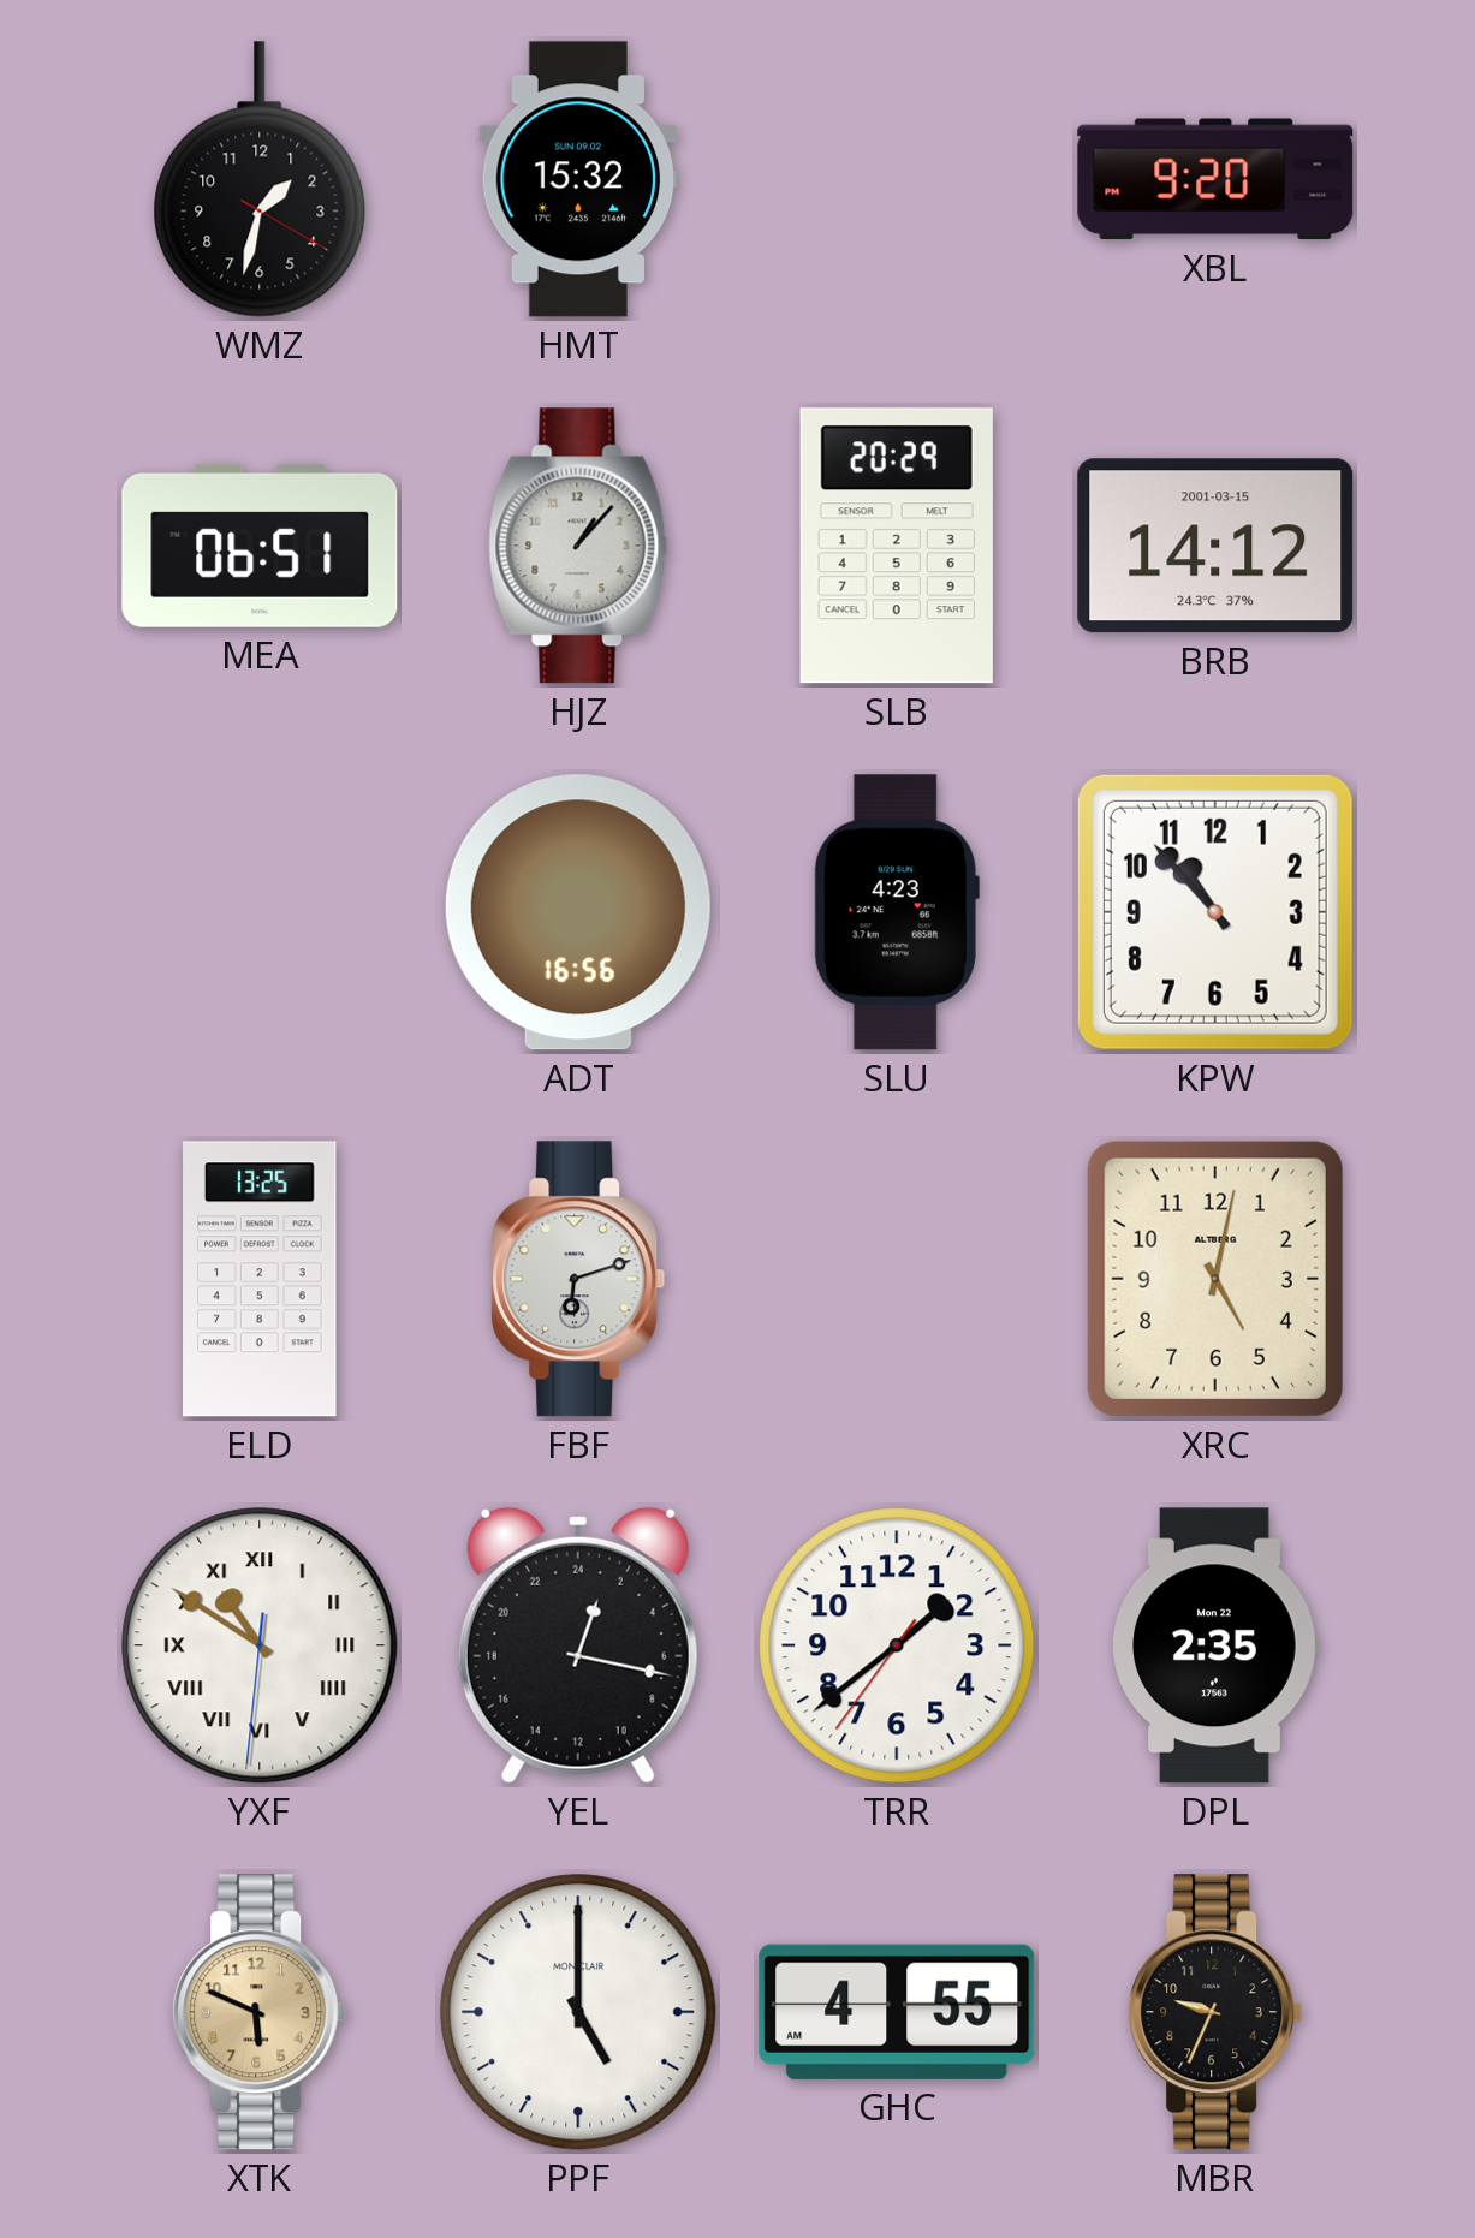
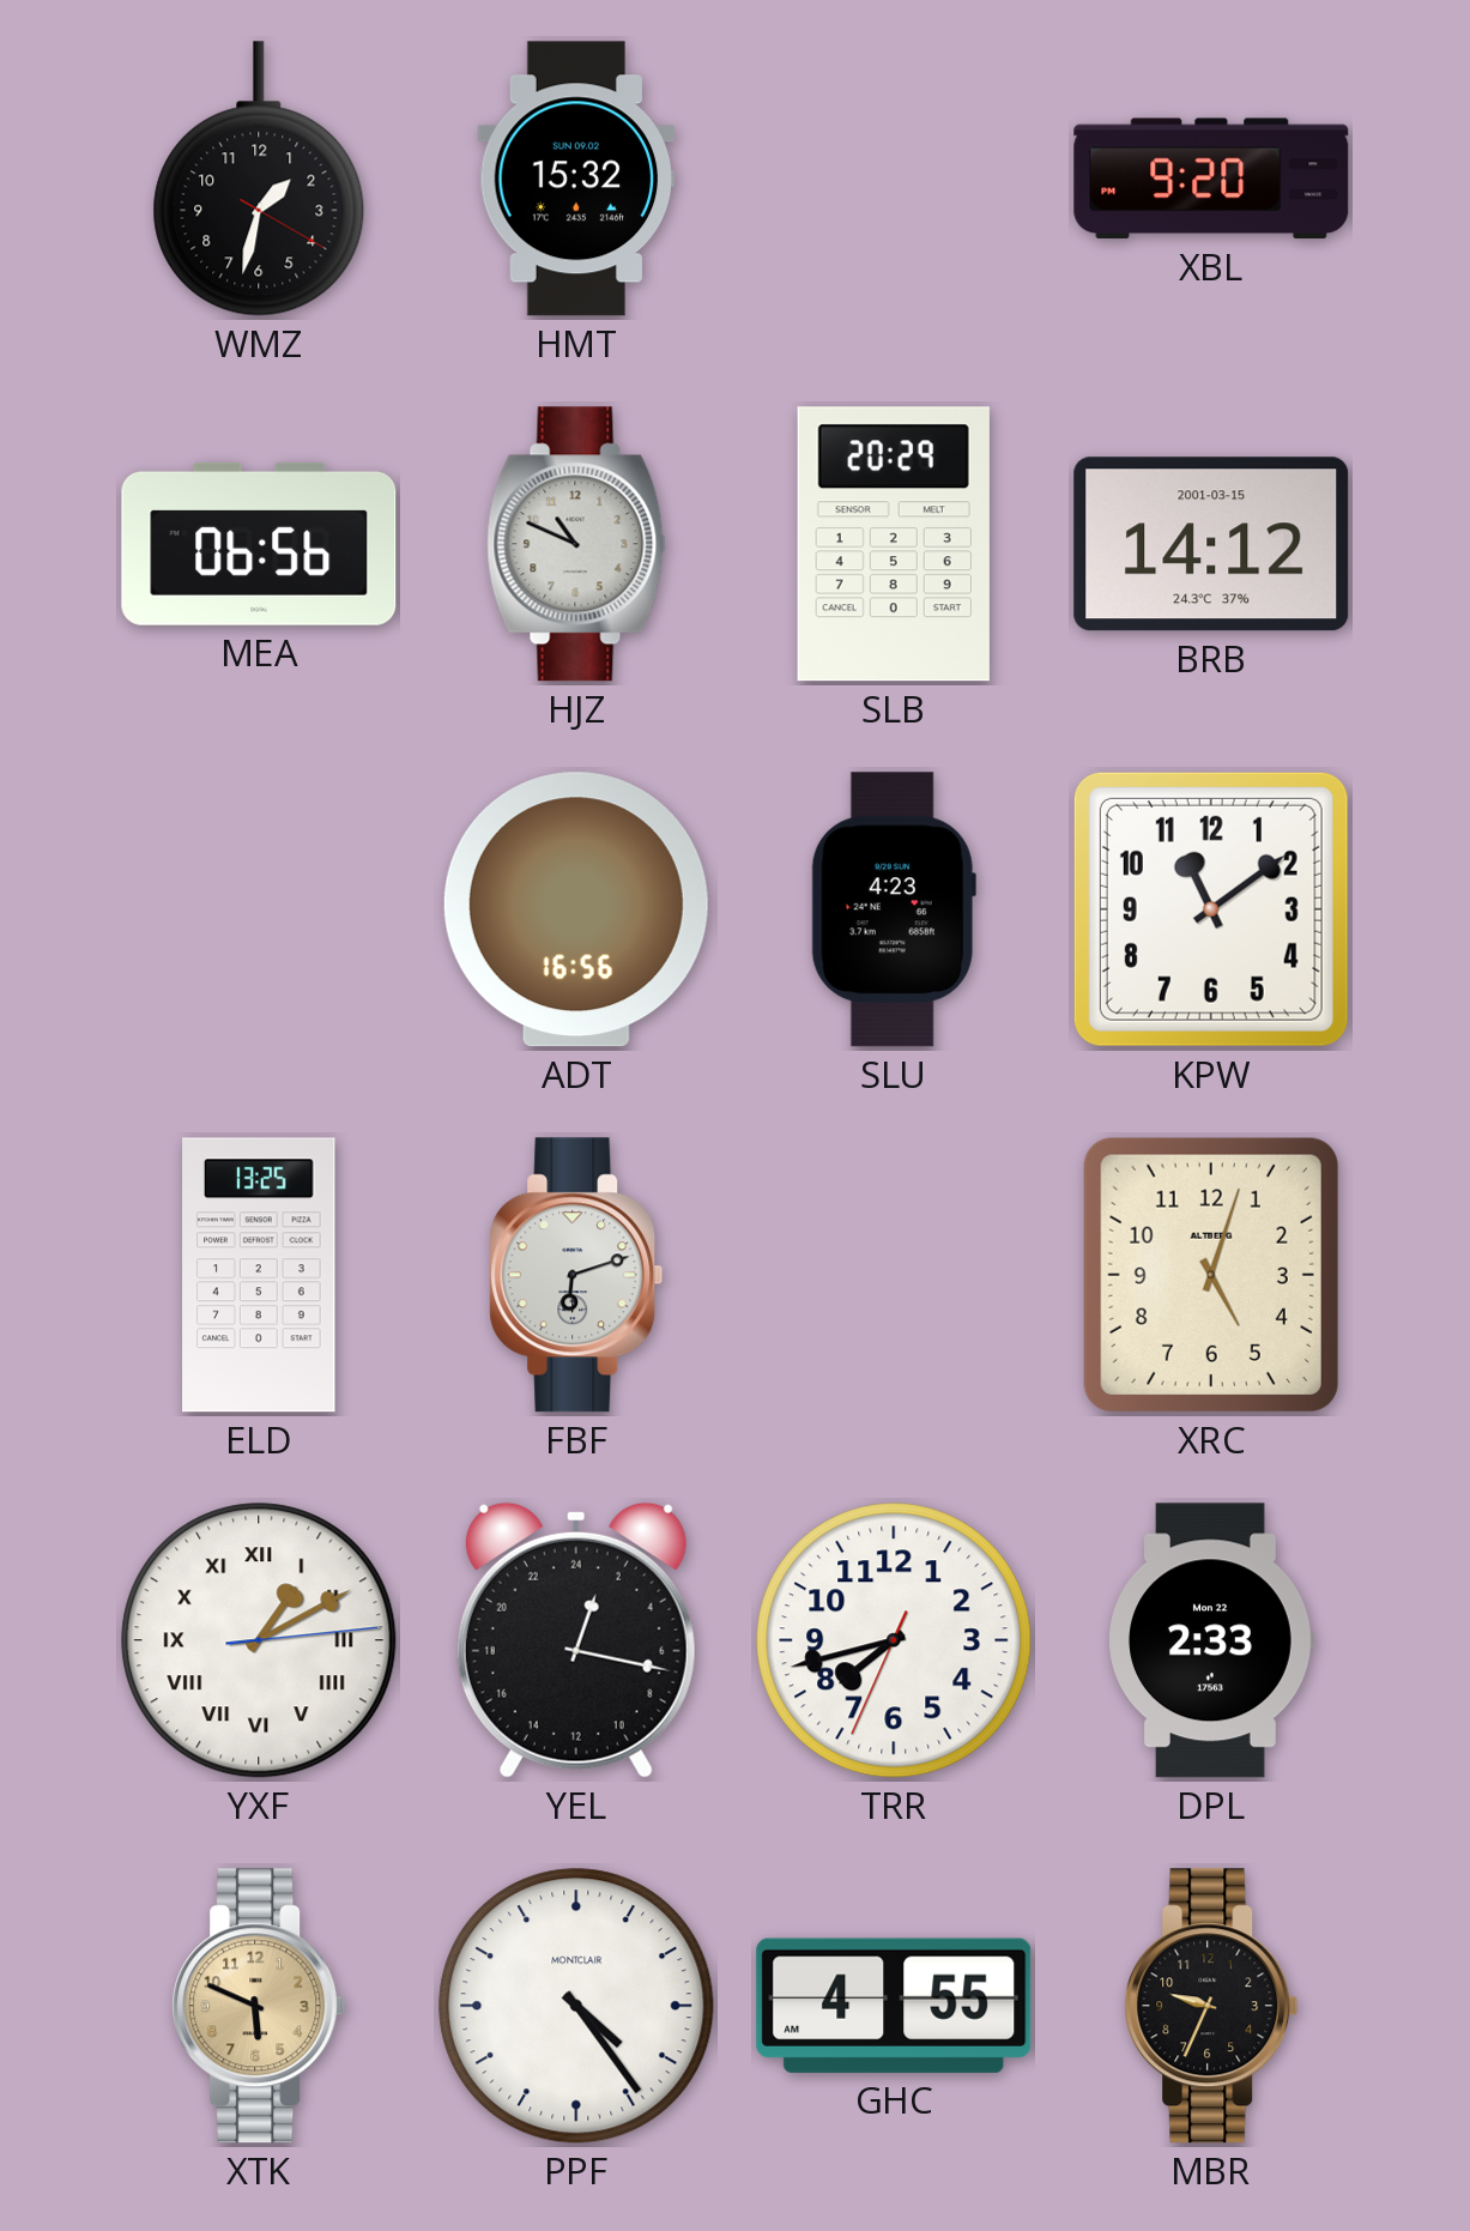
MEA: 06:51 -> 06:56
HJZ: 1:07 -> 10:49
KPW: 10:53 -> 11:09
XRC: 5:02 -> 5:03
YXF: 10:50 -> 1:10
TRR: 1:38 -> 7:42
DPL: 2:35 -> 2:33
PPF: 5:00 -> 4:24
